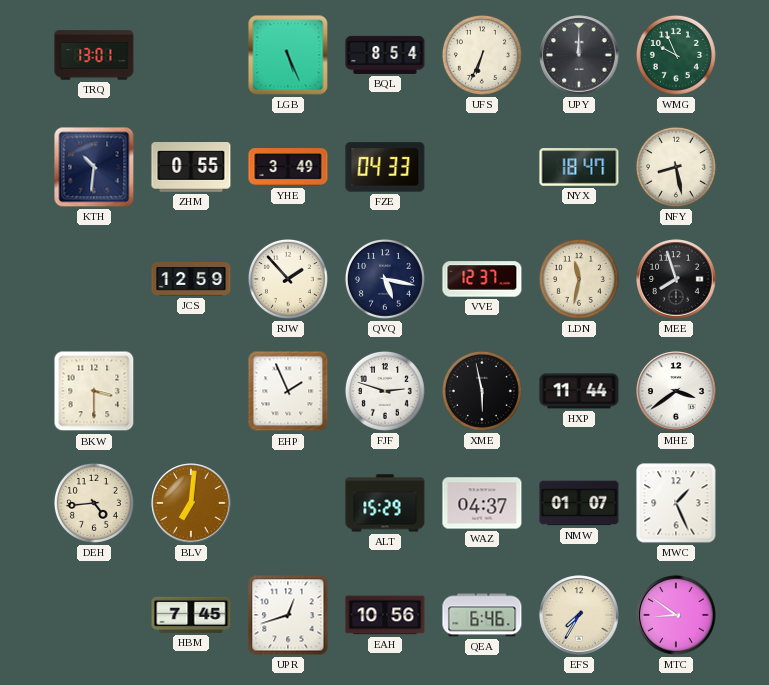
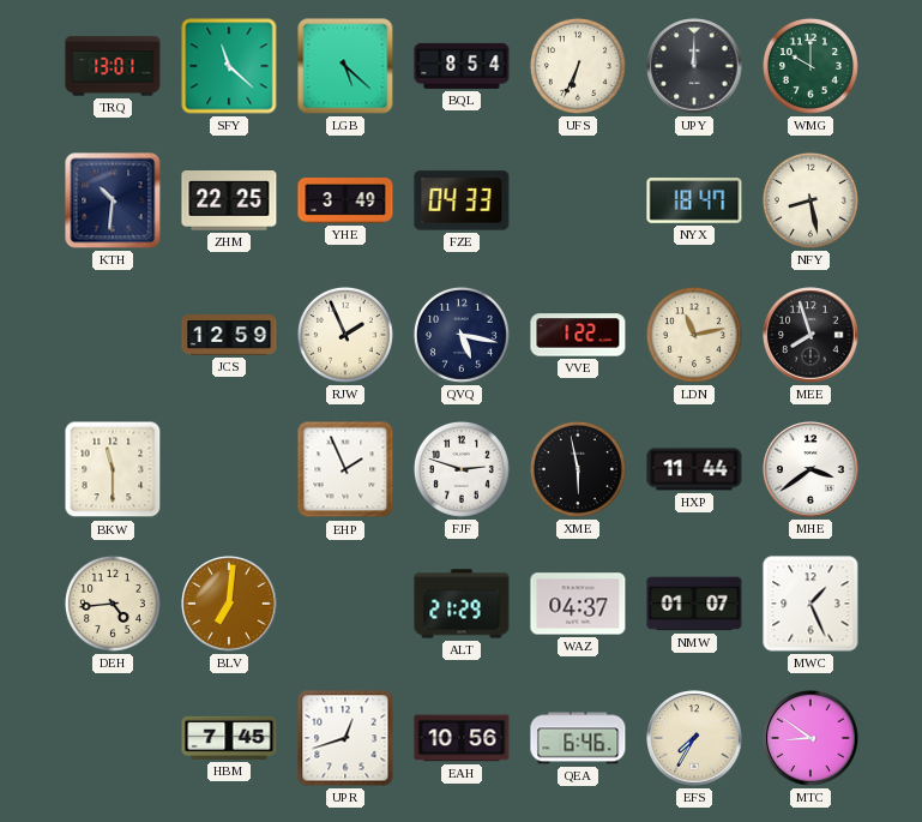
SFY: none -> 11:22
LGB: 5:26 -> 5:22
WMG: 9:56 -> 10:00
ZHM: 0:55 -> 22:25
RJW: 1:53 -> 1:56
VVE: 12:37 -> 1:22
LDN: 11:32 -> 11:13
BKW: 3:30 -> 11:30
ALT: 15:29 -> 21:29
